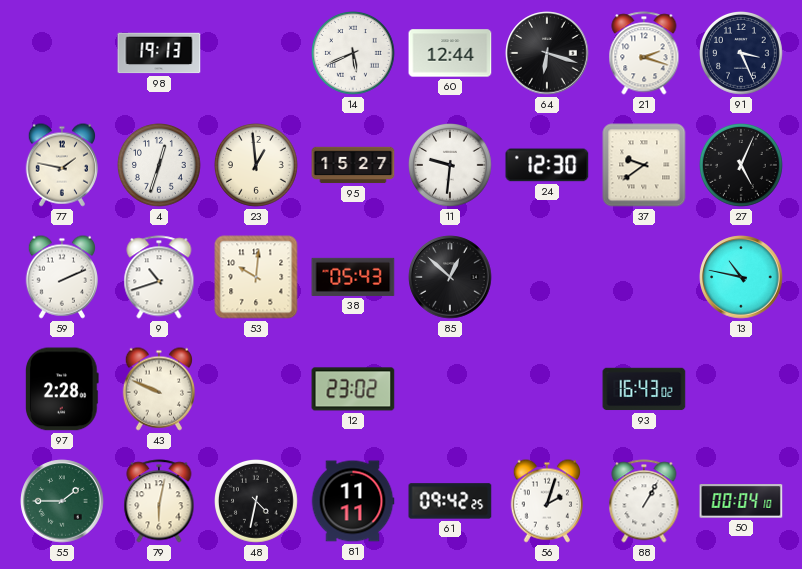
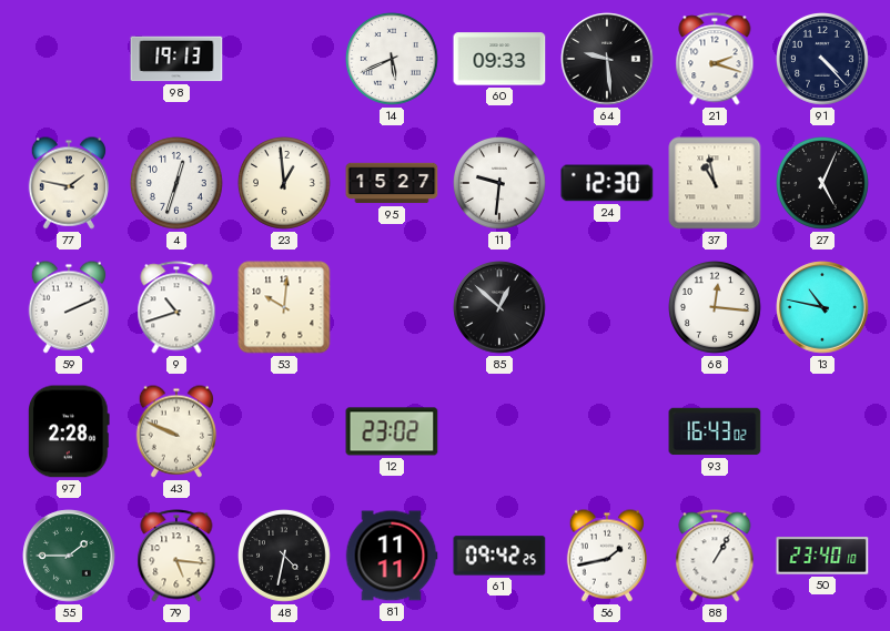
60: 12:44 -> 09:33
64: 6:18 -> 9:29
91: 3:26 -> 4:23
37: 9:39 -> 10:58
38: 05:43 -> none
68: none -> 12:16
79: 6:02 -> 5:16
56: 2:03 -> 1:43
50: 00:04 -> 23:40
